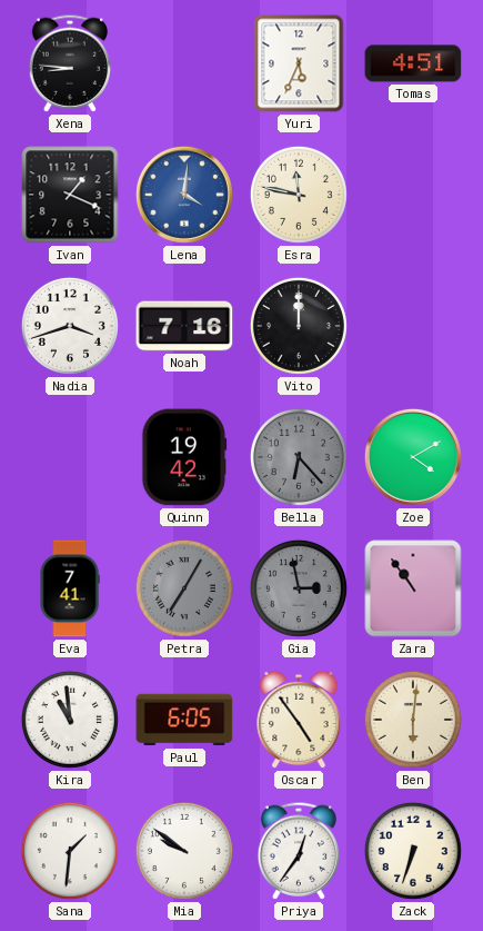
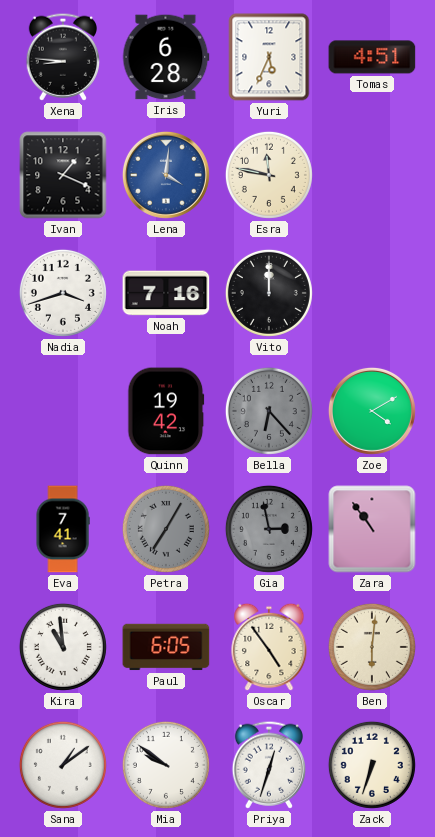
Iris: none -> 6:28
Sana: 1:31 -> 1:09
Priya: 12:36 -> 12:33
